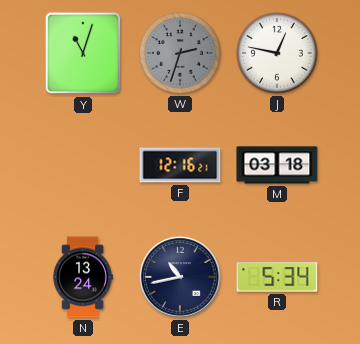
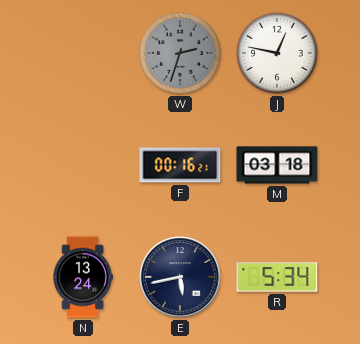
Y: 11:03 -> none
F: 12:16 -> 00:16
E: 10:43 -> 5:43
